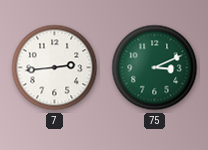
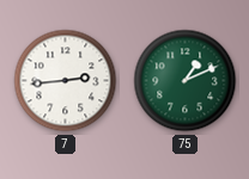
75: 3:11 -> 1:11
